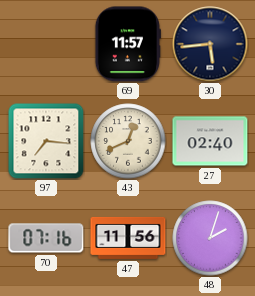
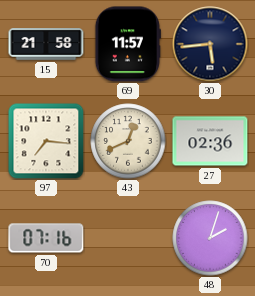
15: none -> 21:58
27: 02:40 -> 02:36
47: 11:56 -> none
